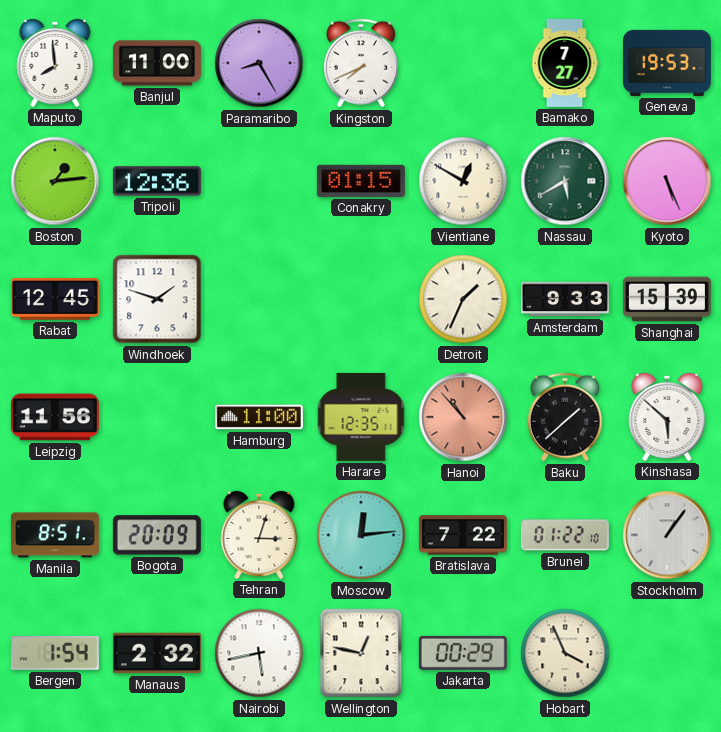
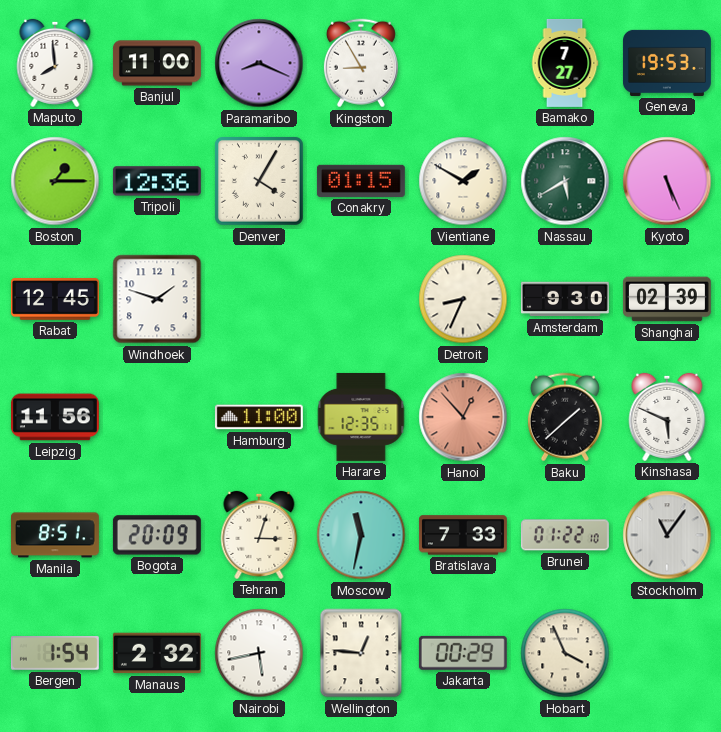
Paramaribo: 8:25 -> 8:19
Kingston: 7:41 -> 8:55
Boston: 1:14 -> 1:15
Denver: none -> 4:05
Vientiane: 12:50 -> 1:50
Detroit: 1:34 -> 8:34
Amsterdam: 9:33 -> 9:30
Shanghai: 15:39 -> 02:39
Hanoi: 10:53 -> 12:53
Kinshasa: 5:52 -> 5:49
Moscow: 12:14 -> 11:32
Bratislava: 7:22 -> 7:33
Stockholm: 1:06 -> 11:06
Wellington: 12:47 -> 12:46
